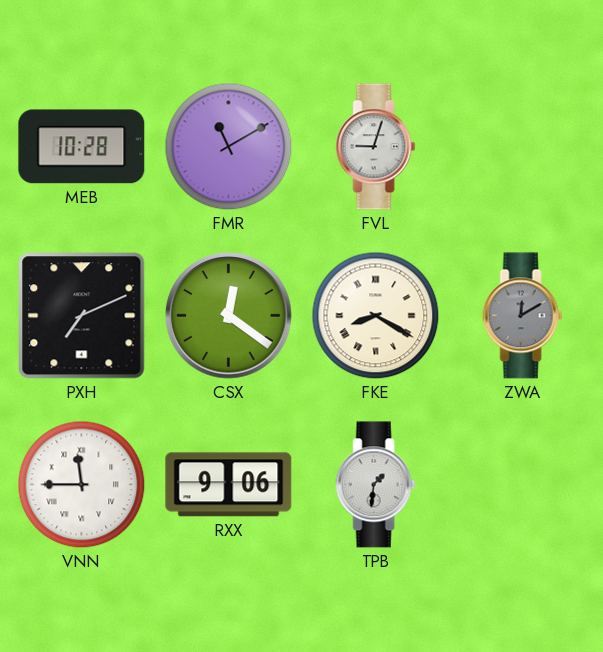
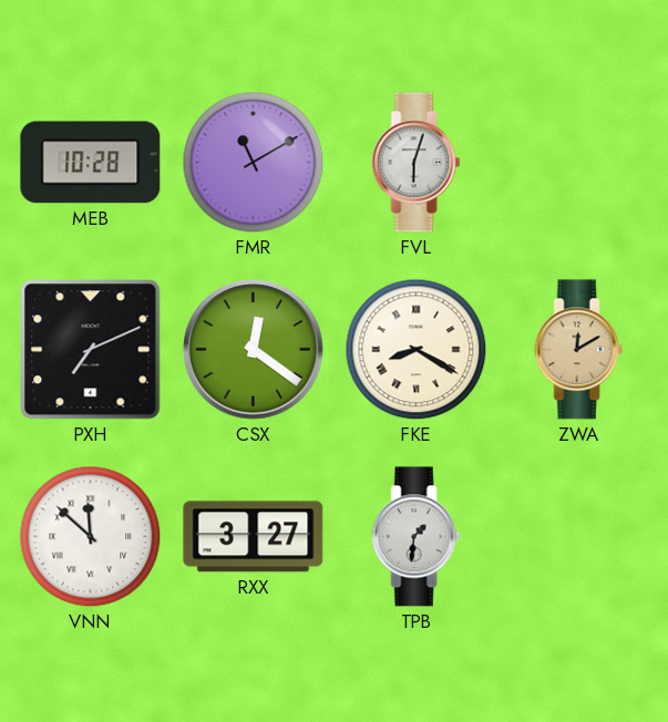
FVL: 9:03 -> 6:03
ZWA dial: grey -> champagne
VNN: 11:45 -> 11:52
RXX: 9:06 -> 3:27
